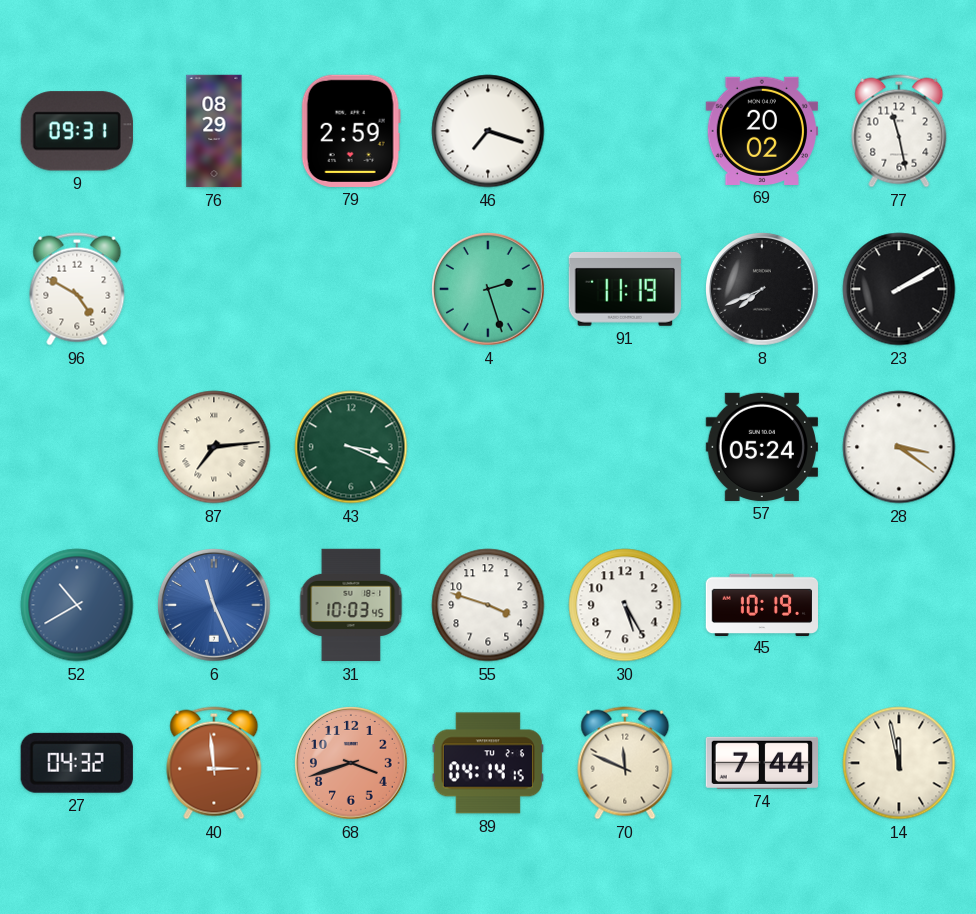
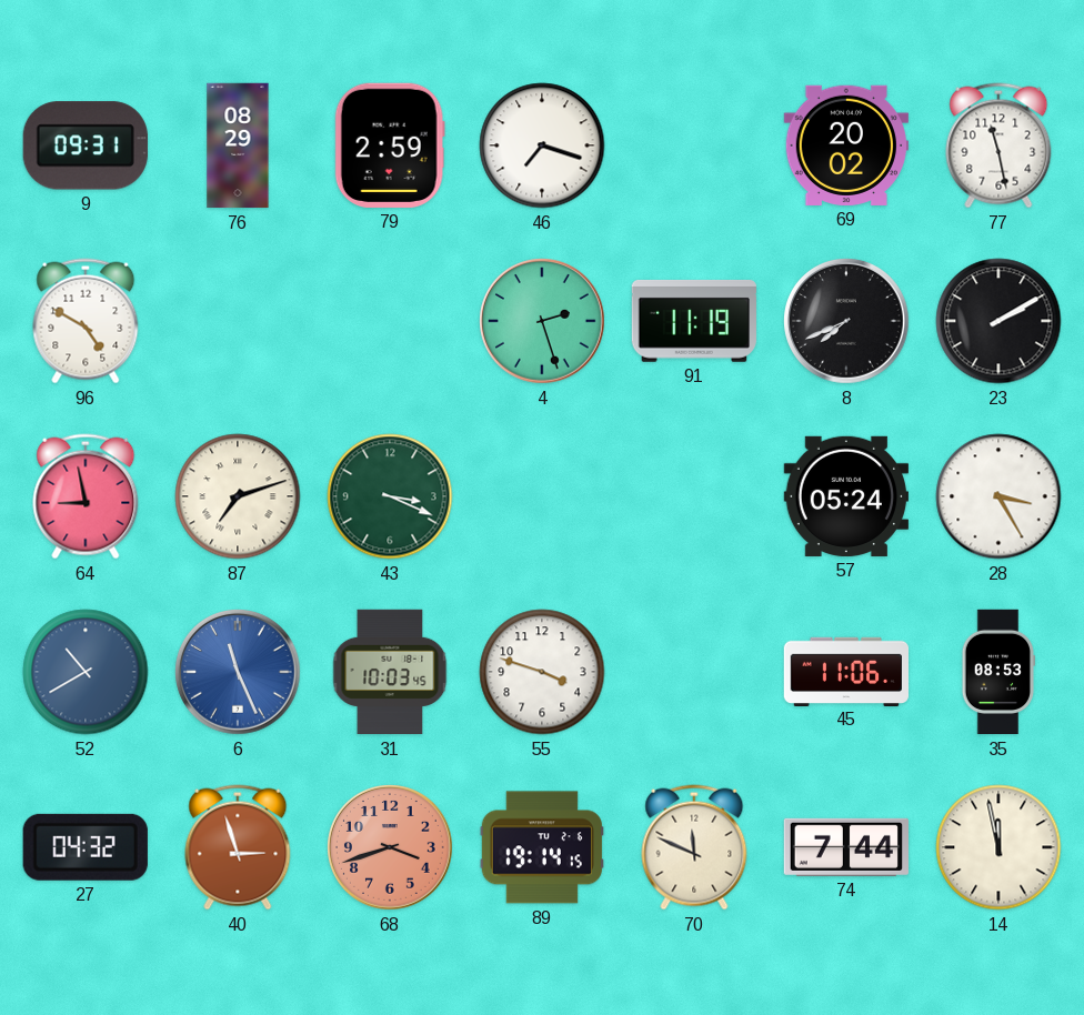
64: none -> 8:58
87: 7:14 -> 7:12
28: 3:21 -> 3:25
30: 5:25 -> none
45: 10:19 -> 11:06
35: none -> 08:53
40: 2:59 -> 2:57
89: 04:14 -> 19:14
